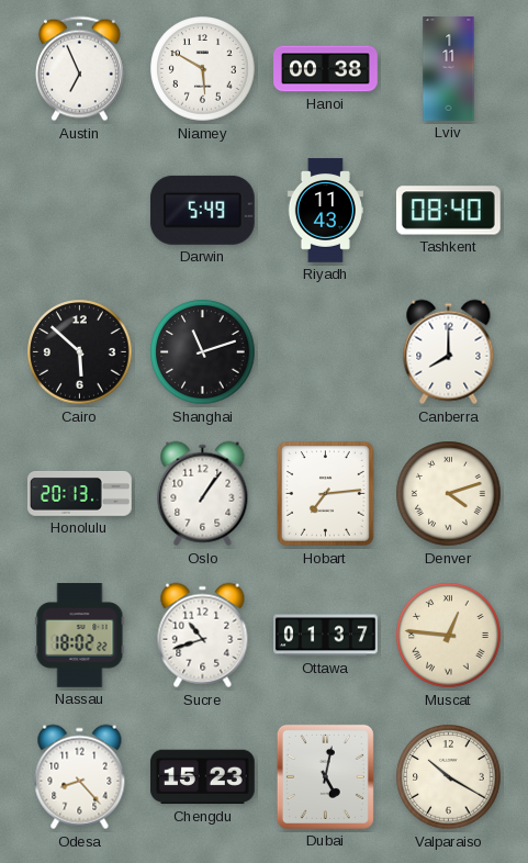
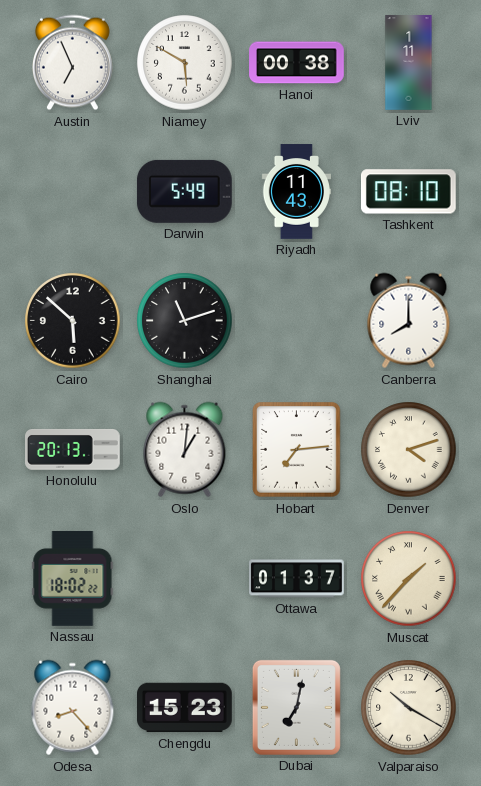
Tashkent: 08:40 -> 08:10
Oslo: 1:06 -> 1:01
Sucre: 10:42 -> none
Muscat: 12:46 -> 1:37
Dubai: 5:02 -> 7:02
